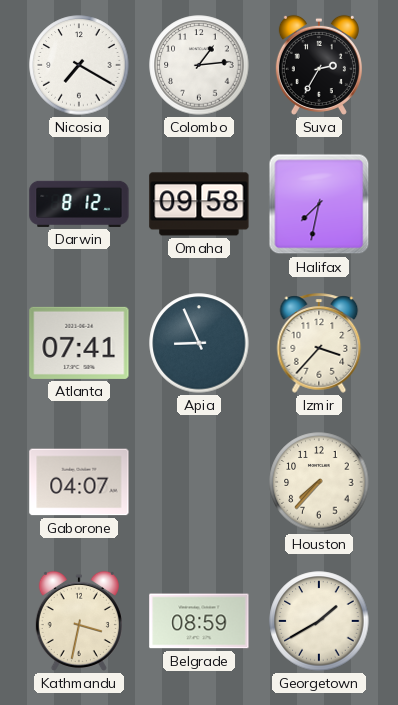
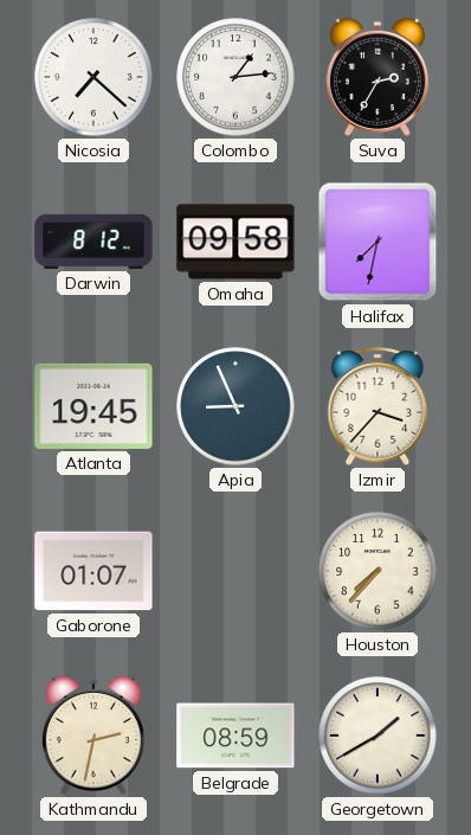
Nicosia: 7:20 -> 7:22
Atlanta: 07:41 -> 19:45
Gaborone: 04:07 -> 01:07
Kathmandu: 3:32 -> 2:32
